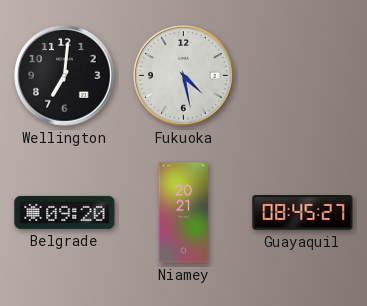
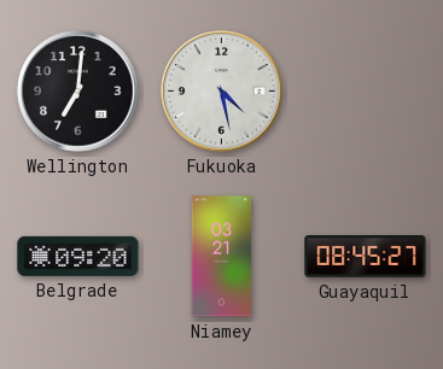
Niamey: 20:21 -> 03:21
